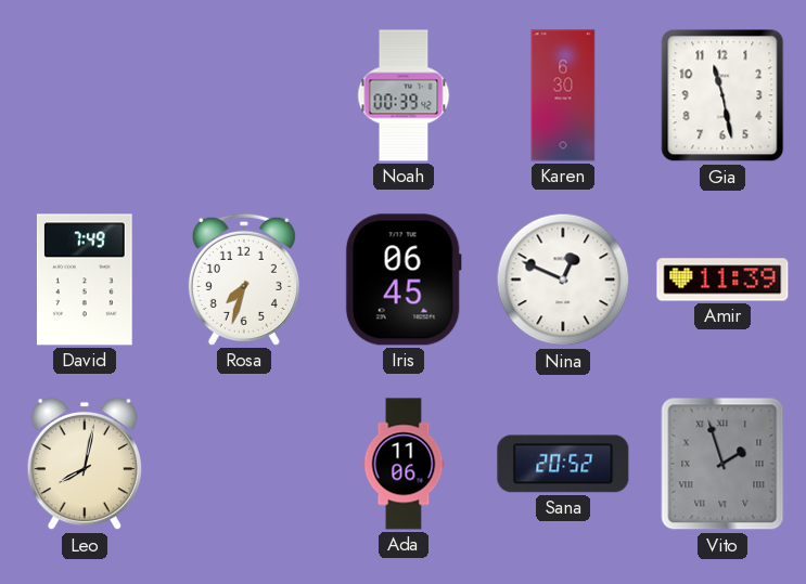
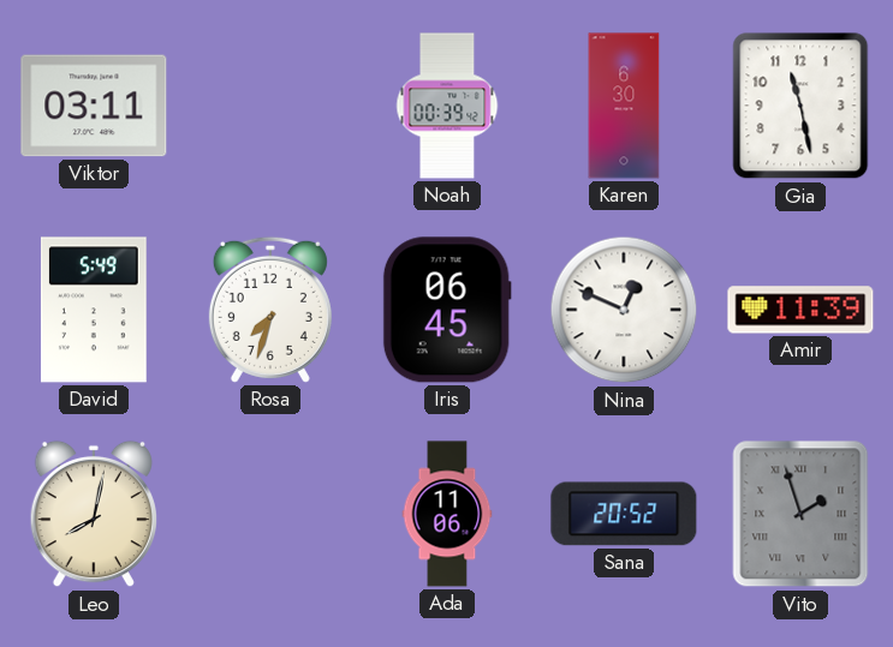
Viktor: none -> 03:11
David: 7:49 -> 5:49
